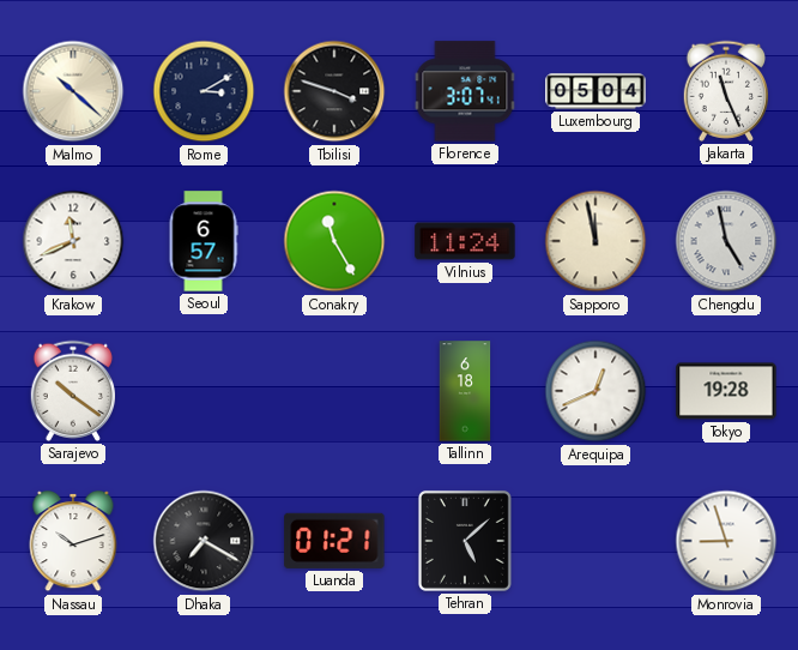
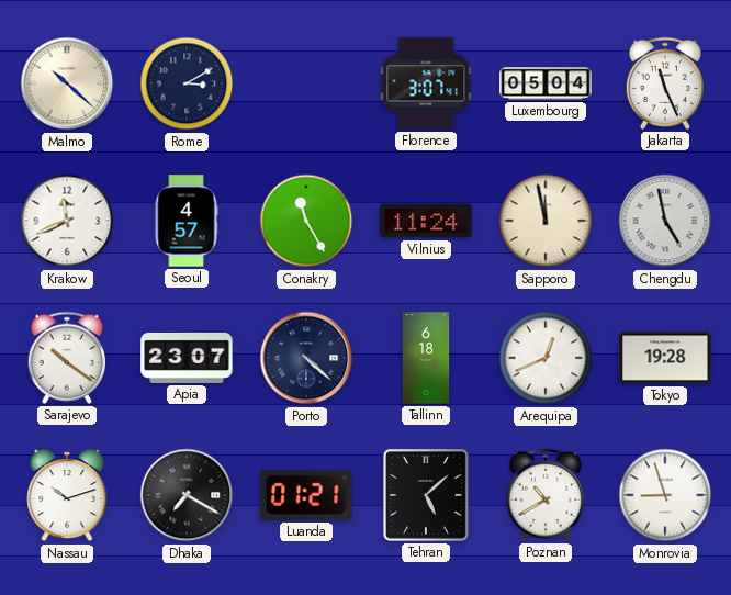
Tbilisi: 3:48 -> none
Seoul: 6:57 -> 4:57
Apia: none -> 23:07
Porto: none -> 4:22
Poznan: none -> 10:40
